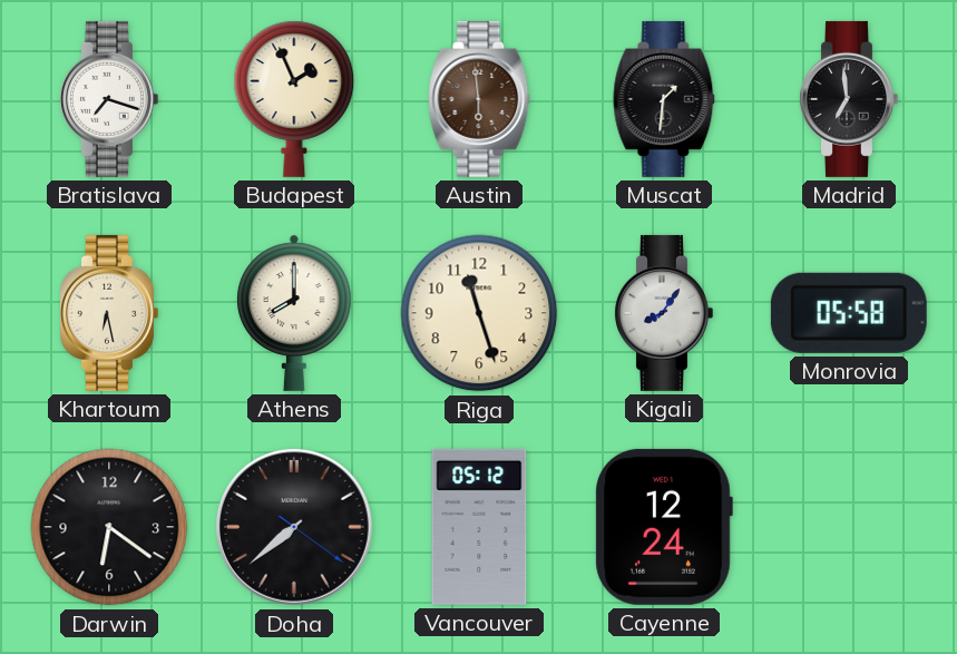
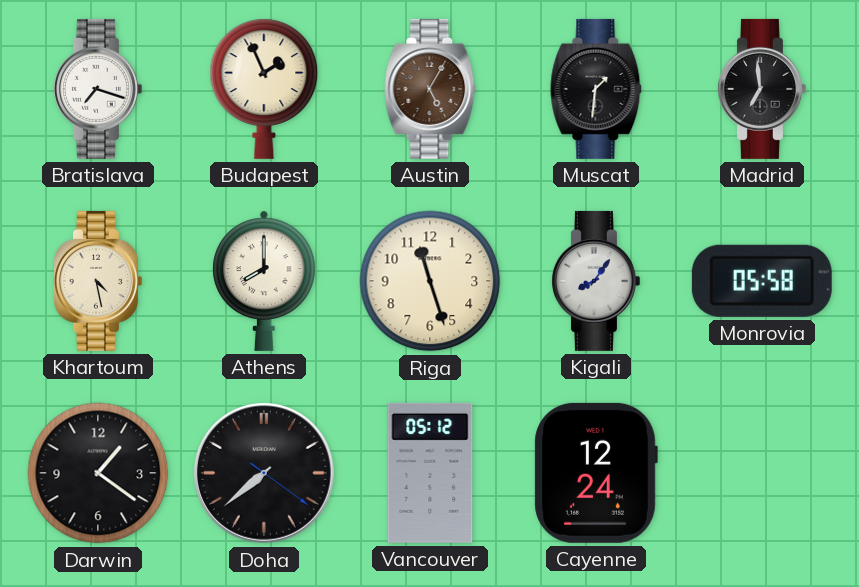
Austin: 5:59 -> 5:05
Khartoum: 6:28 -> 4:28
Darwin: 6:21 -> 1:21
